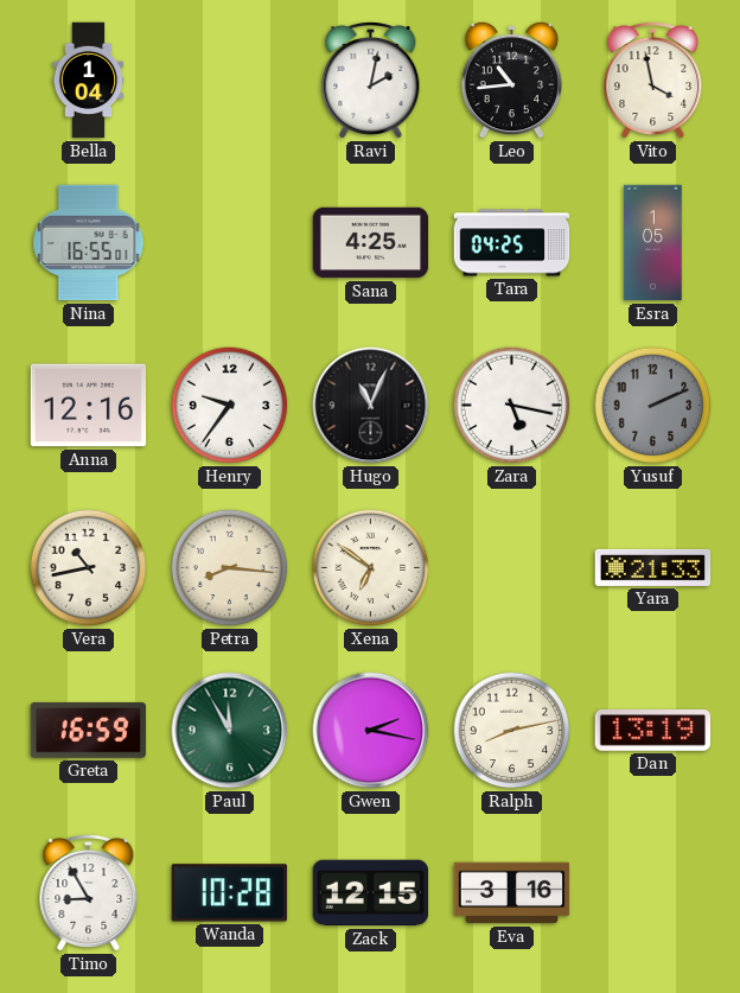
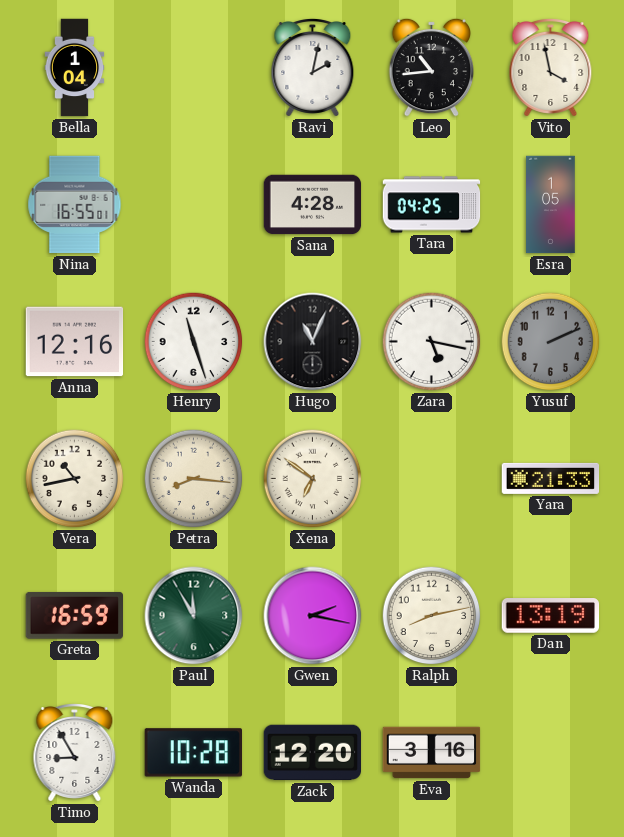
Sana: 4:25 -> 4:28
Henry: 9:36 -> 11:27
Zack: 12:15 -> 12:20
